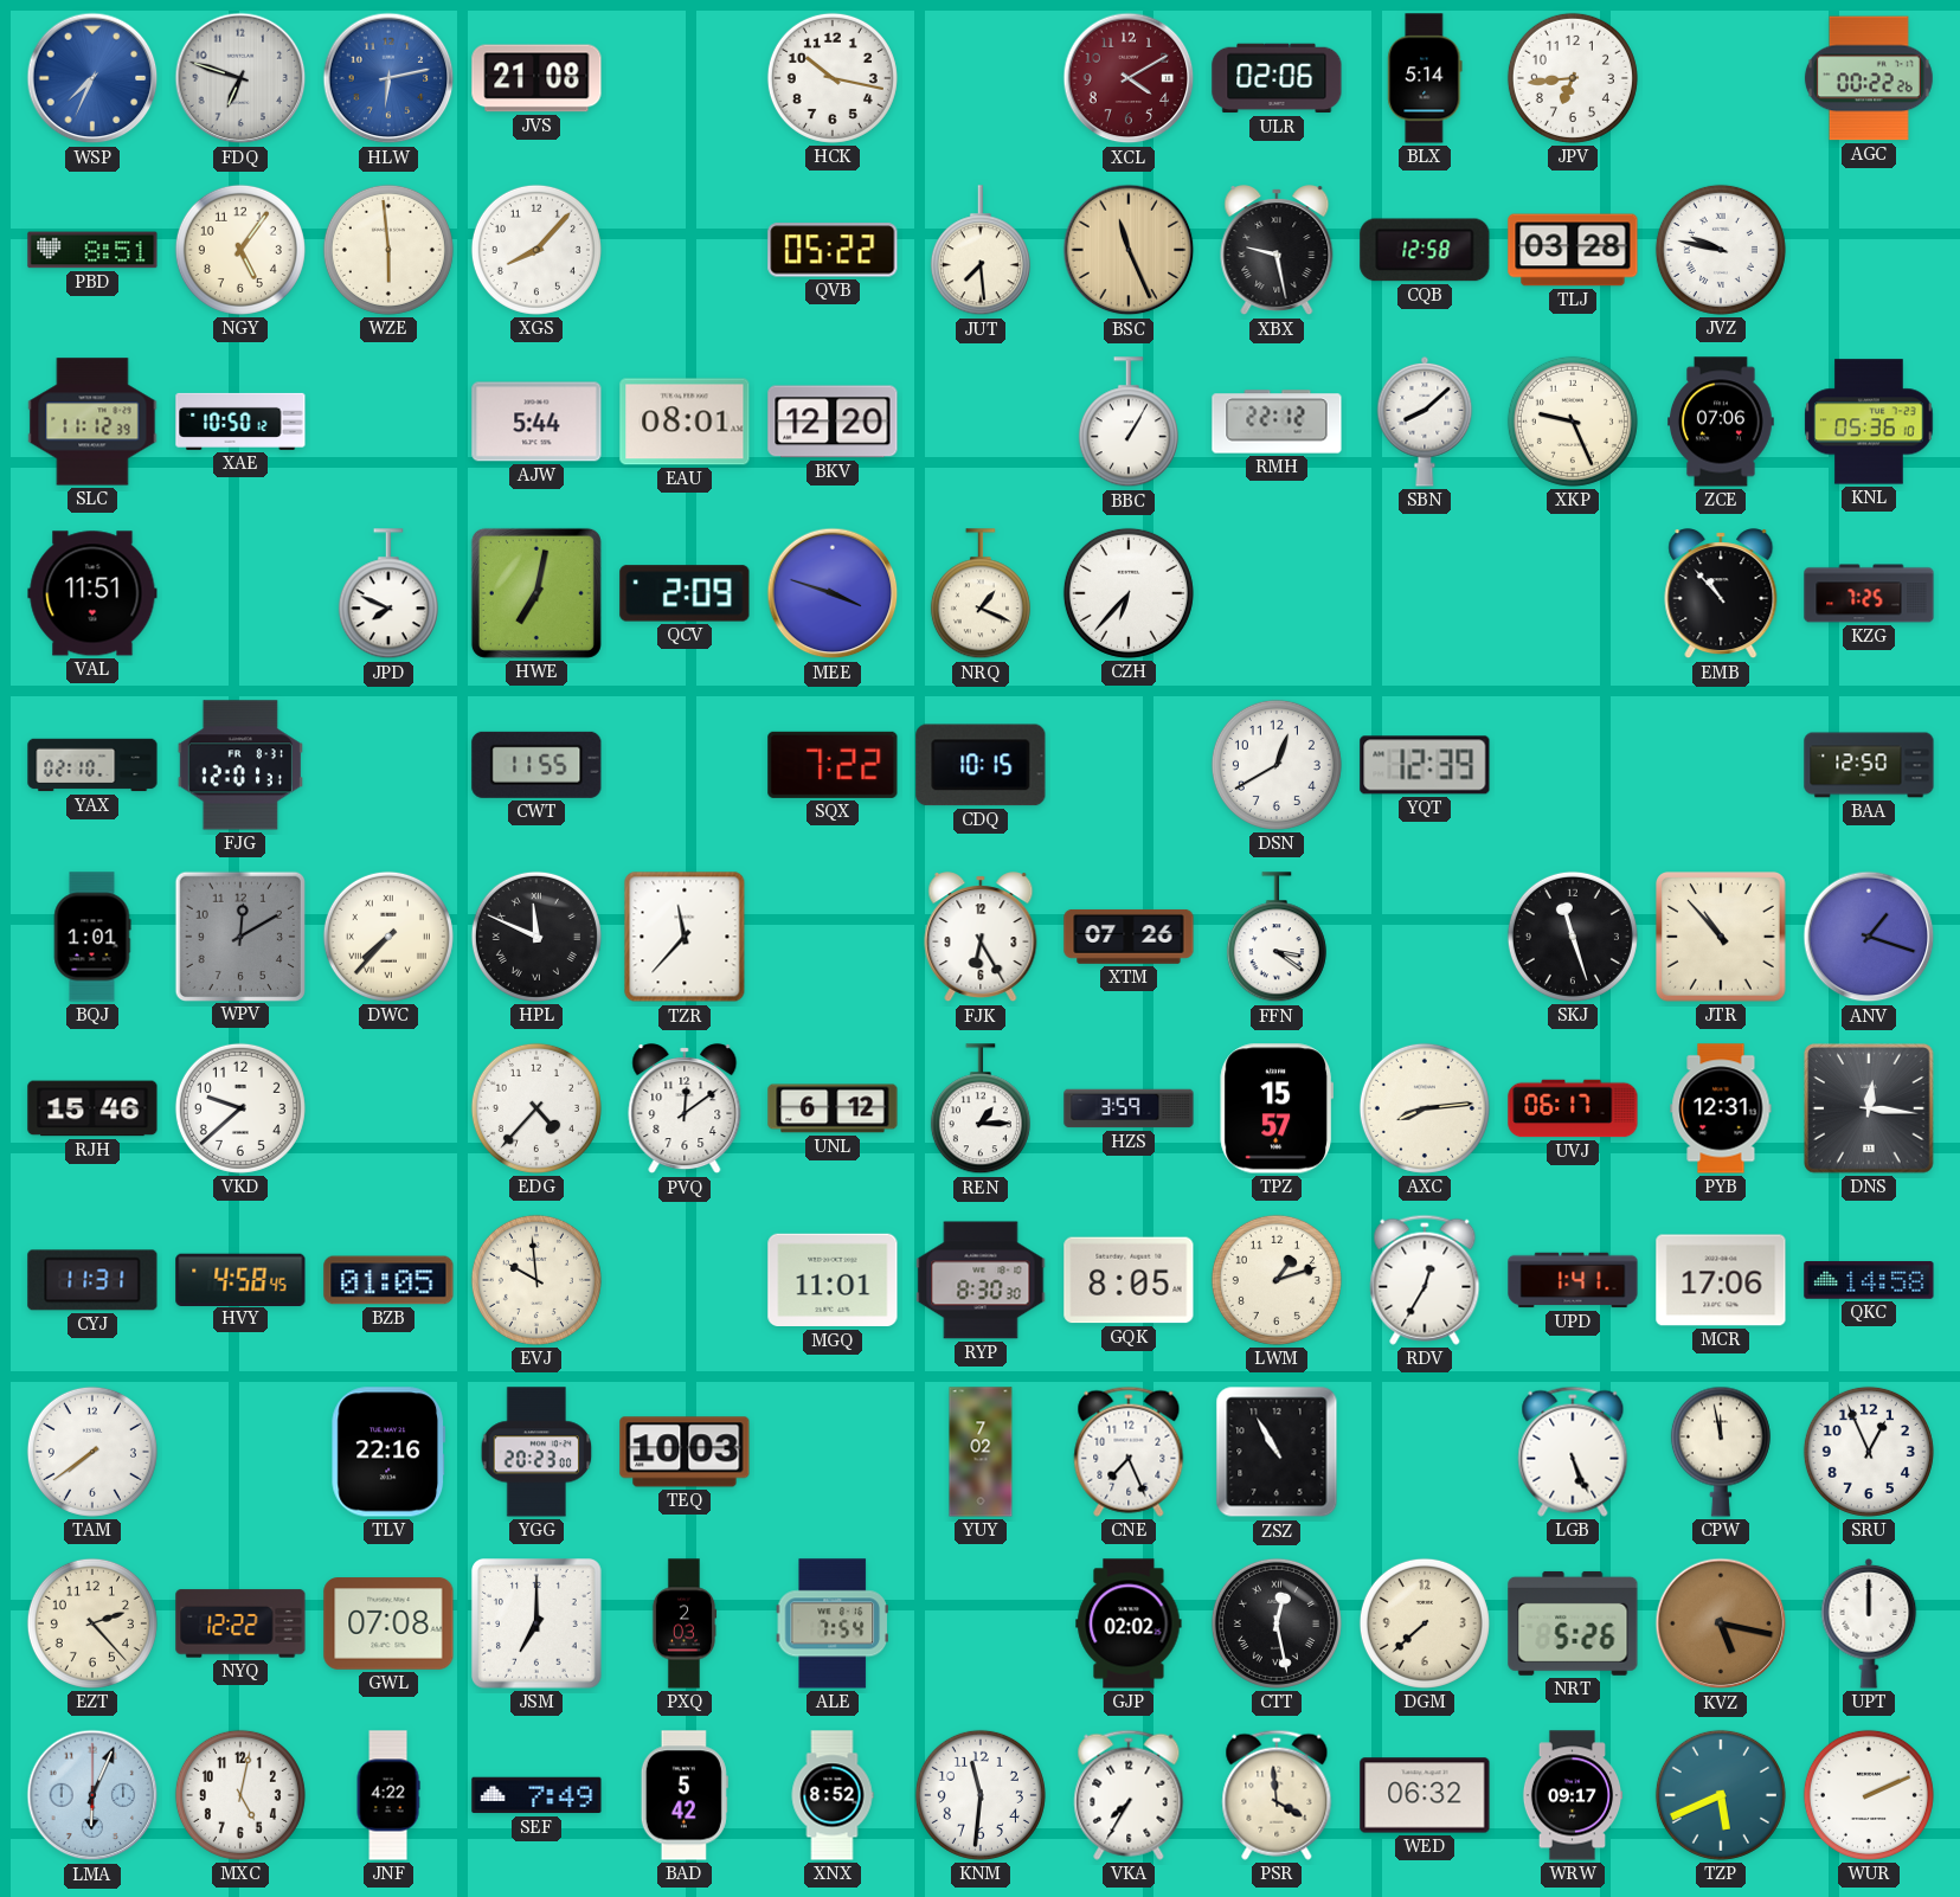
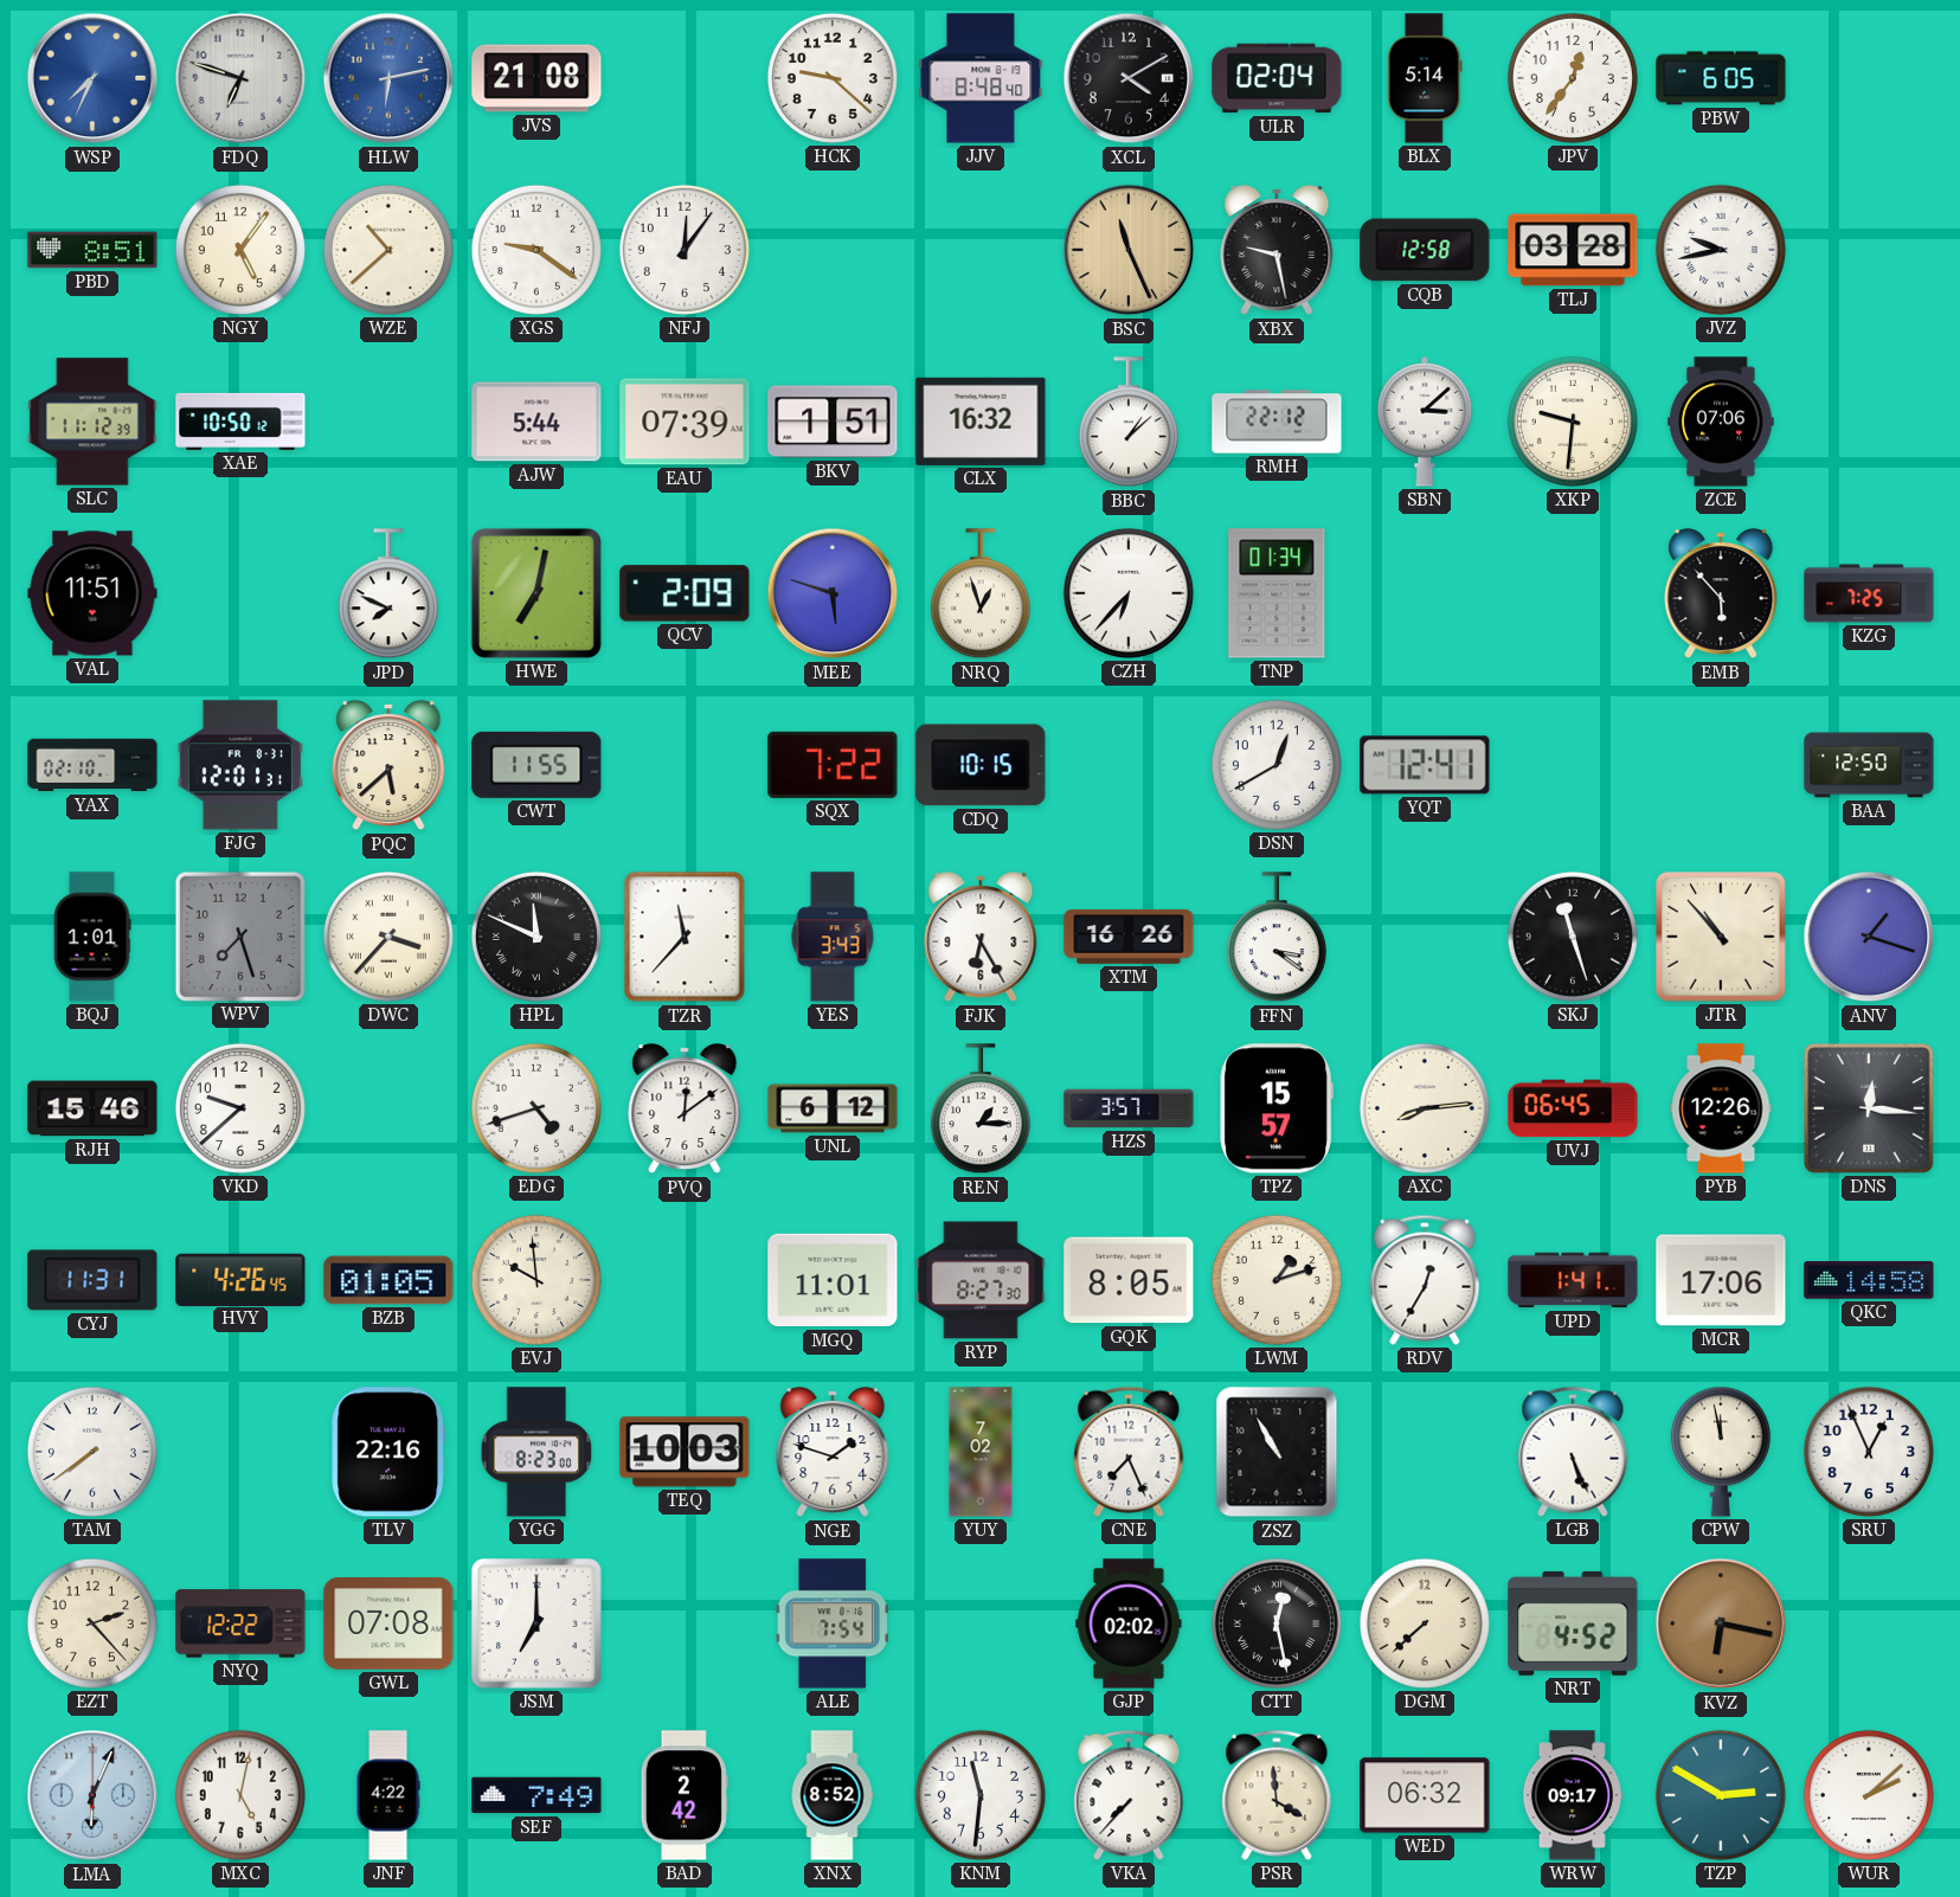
HCK: 10:17 -> 9:22
JJV: none -> 8:48
XCL dial: burgundy -> black
ULR: 02:06 -> 02:04
JPV: 6:44 -> 12:36
PBW: none -> 6:05
AGC: 00:22 -> none
WZE: 5:59 -> 10:38
XGS: 8:07 -> 9:21
NFJ: none -> 12:06
QVB: 05:22 -> none
JUT: 7:29 -> none
JVZ: 9:47 -> 9:43
EAU: 08:01 -> 07:39
BKV: 12:20 -> 1:51
CLX: none -> 16:32
BBC: 1:05 -> 1:08
SBN: 8:08 -> 3:08
XKP: 9:26 -> 9:31
KNL: 05:36 -> none
MEE: 3:48 -> 5:48
NRQ: 1:19 -> 12:57
TNP: none -> 01:34
EMB: 10:53 -> 5:53
PQC: none -> 5:38
YQT: 12:39 -> 12:41
WPV: 12:10 -> 7:27
DWC: 7:37 -> 3:37
YES: none -> 3:43
XTM: 07:26 -> 16:26
EDG: 4:37 -> 4:42
HZS: 3:59 -> 3:57
UVJ: 06:17 -> 06:45
PYB: 12:31 -> 12:26
HVY: 4:58 -> 4:26
RYP: 8:30 -> 8:27
YGG: 20:23 -> 8:23
NGE: none -> 1:48
PXQ: 2:03 -> none
NRT: 5:26 -> 4:52
KVZ: 5:17 -> 6:17
UPT: 12:00 -> none
BAD: 5:42 -> 2:42
VKA: 7:35 -> 7:37
TZP: 5:41 -> 2:50
WUR: 2:11 -> 2:08
